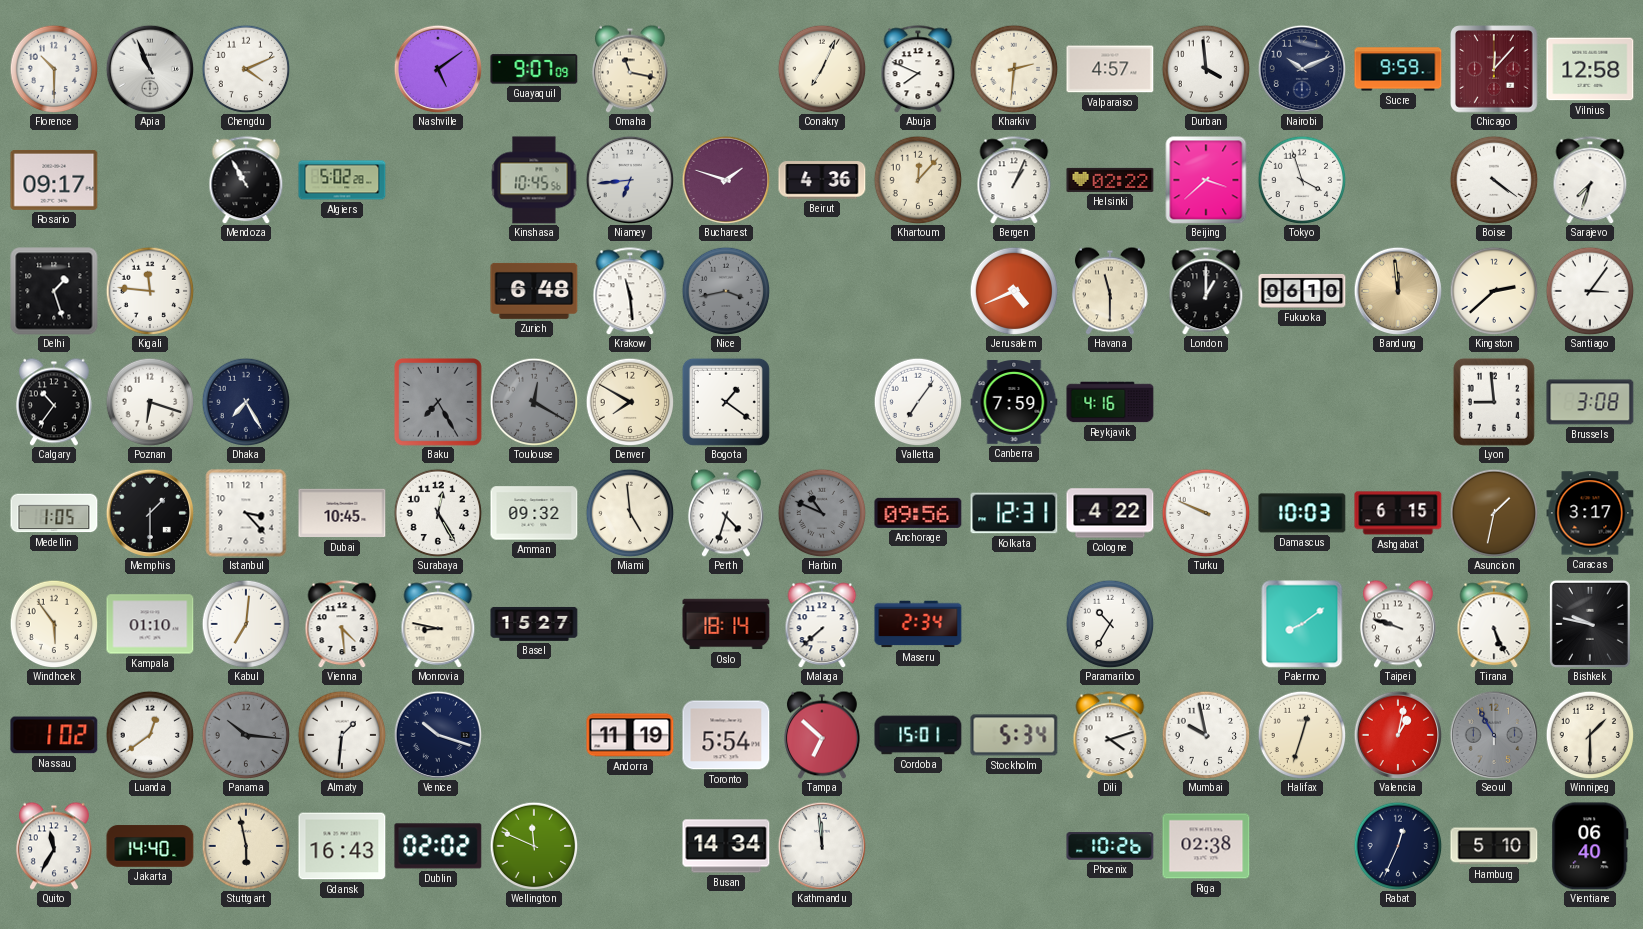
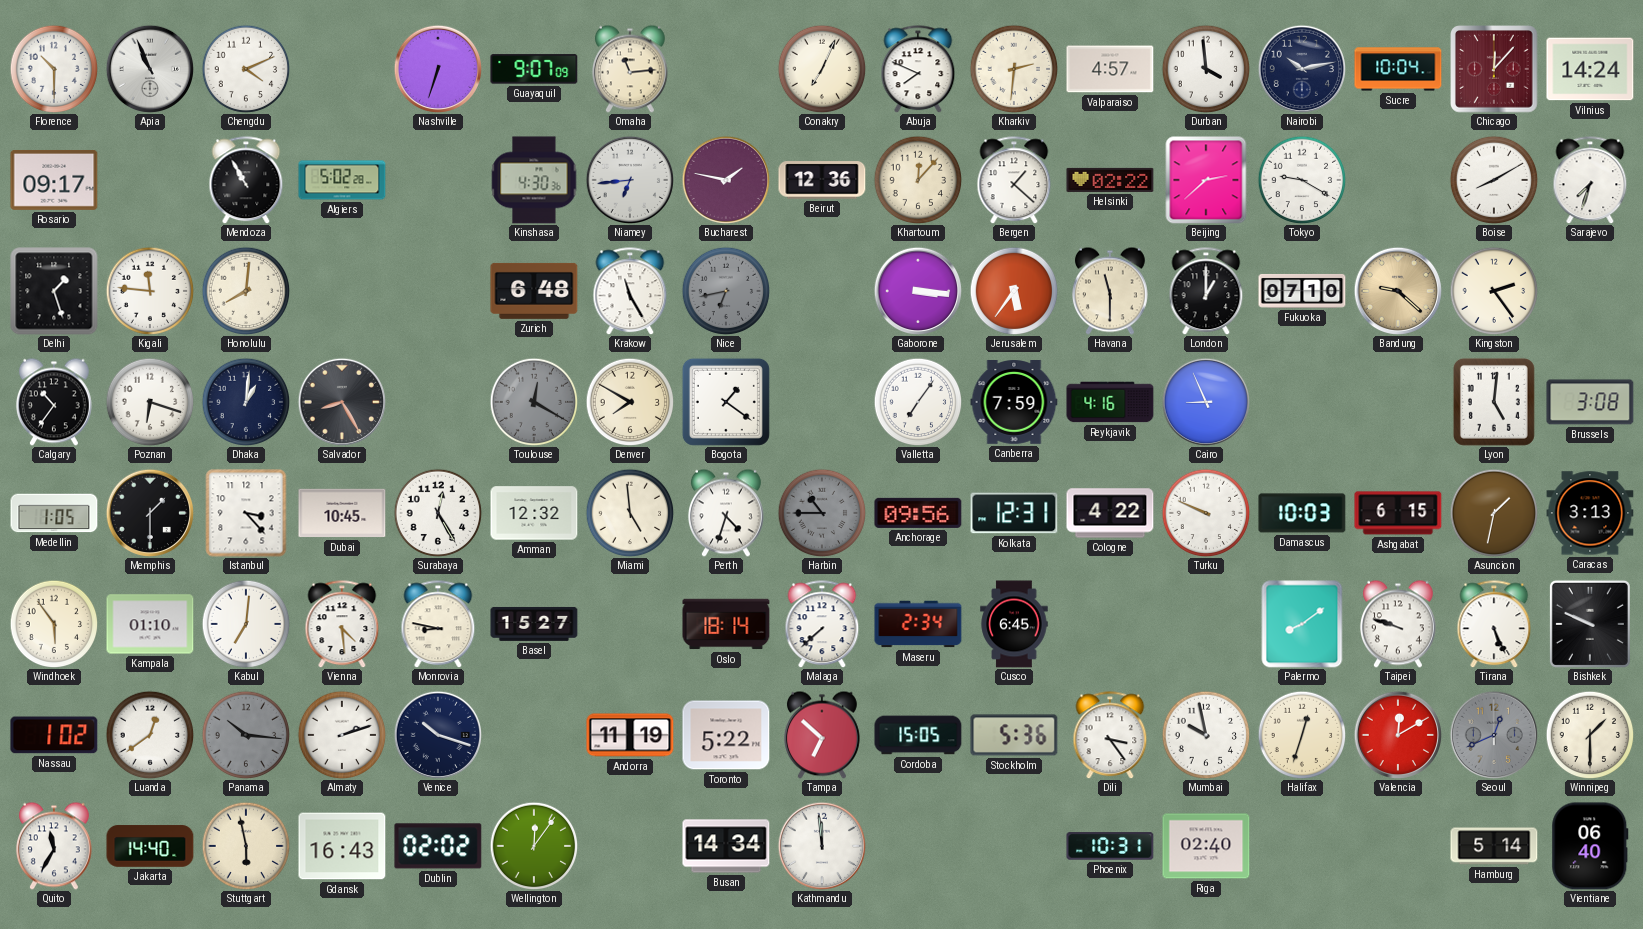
Nashville: 5:09 -> 6:33
Omaha: 11:17 -> 11:14
Nairobi: 10:11 -> 10:13
Sucre: 9:59 -> 10:04
Vilnius: 12:58 -> 14:24
Kinshasa: 10:45 -> 4:30
Bucharest: 1:48 -> 1:47
Beirut: 4:36 -> 12:36
Bergen: 1:04 -> 1:22
Beijing: 3:38 -> 2:38
Tokyo: 3:57 -> 9:20
Boise: 4:21 -> 8:10
Honolulu: none -> 8:01
Krakow: 11:29 -> 11:25
Nice: 3:43 -> 6:43
Gaborone: none -> 3:16
Jerusalem: 4:41 -> 5:36
Fukuoka: 06:10 -> 07:10
Bandung: 11:59 -> 9:22
Kingston: 2:38 -> 2:24
Santiago: 3:06 -> none
Dhaka: 7:25 -> 1:01
Salvador: none -> 8:25
Baku: 7:25 -> none
Cairo: none -> 8:56
Lyon: 8:59 -> 5:01
Amman: 09:32 -> 12:32
Harbin: 10:49 -> 10:45
Caracas: 3:17 -> 3:13
Cusco: none -> 6:45
Paramaribo: 10:35 -> none
Bishkek: 9:47 -> 9:49
Almaty: 1:31 -> 2:12
Toronto: 5:54 -> 5:22
Cordoba: 15:01 -> 15:05
Stockholm: 5:34 -> 5:36
Dili: 4:12 -> 3:24
Valencia: 1:02 -> 12:10
Seoul: 10:55 -> 12:41
Wellington: 11:49 -> 12:06
Phoenix: 10:26 -> 10:31
Riga: 02:38 -> 02:40
Rabat: 12:34 -> none
Hamburg: 5:10 -> 5:14
